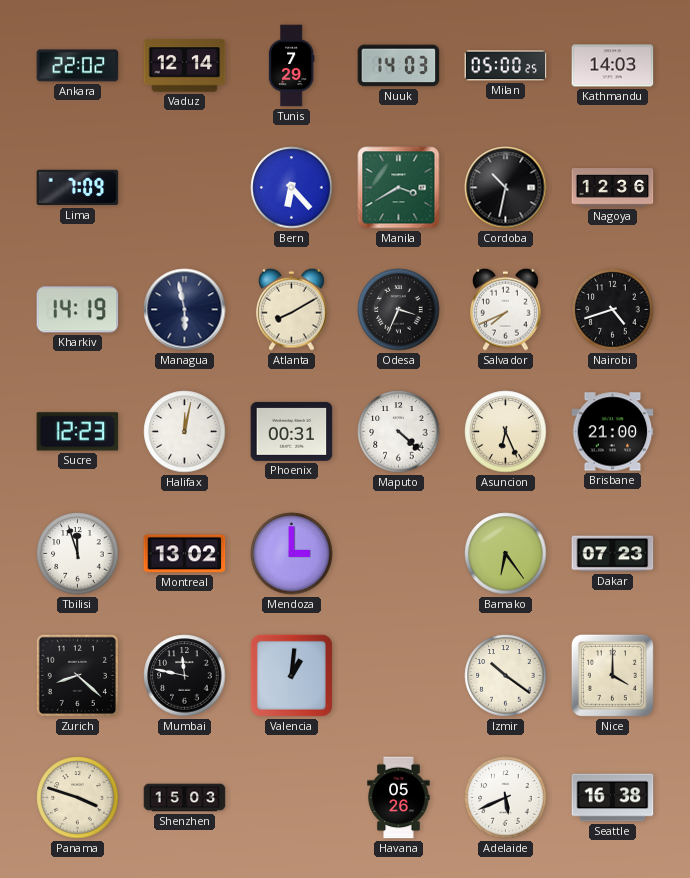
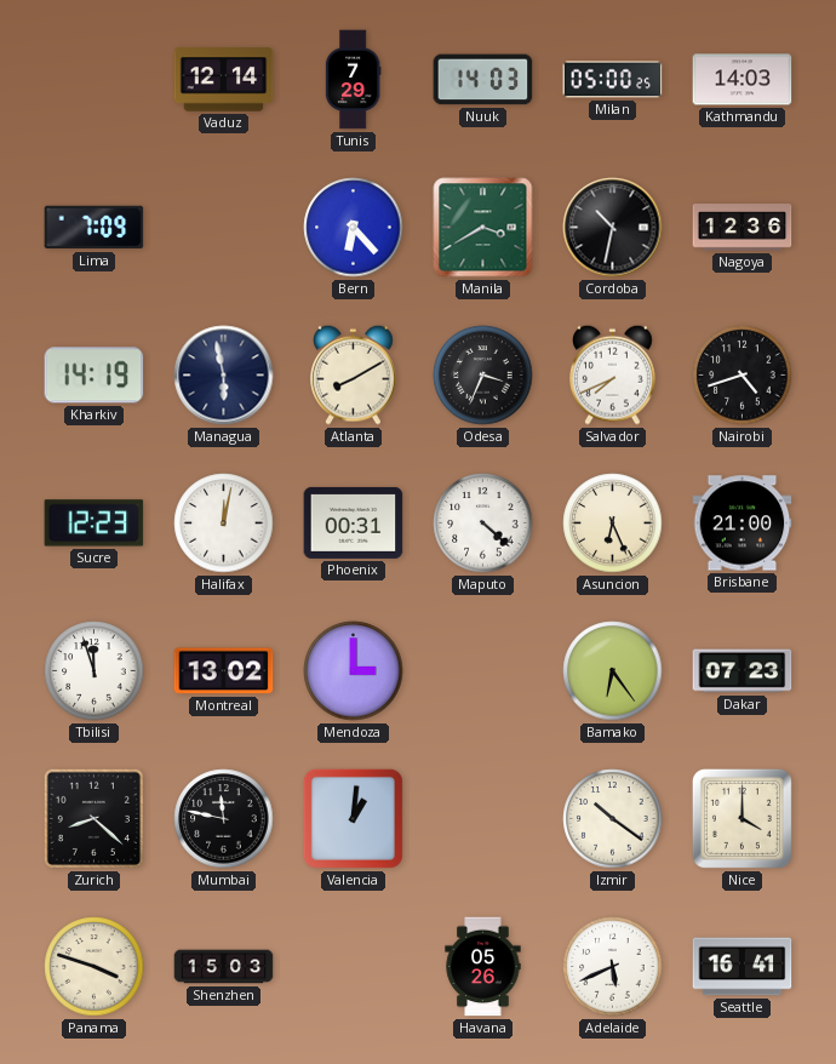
Ankara: 22:02 -> none
Seattle: 16:38 -> 16:41
